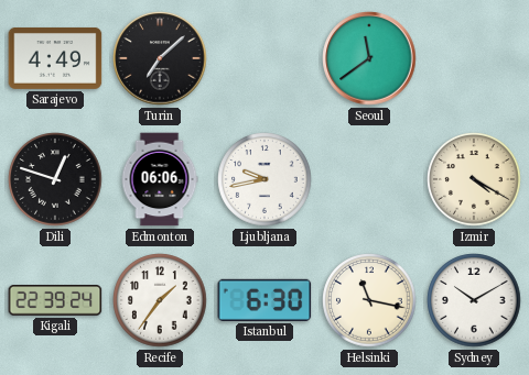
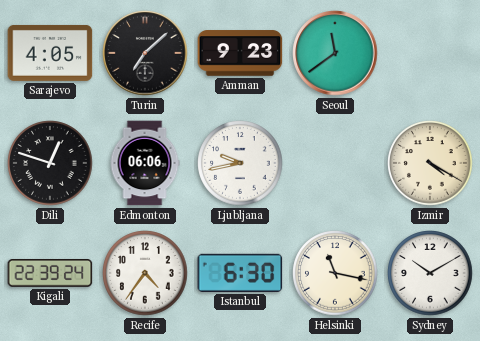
Sarajevo: 4:49 -> 4:05
Amman: none -> 9:23
Recife: 1:36 -> 4:36
